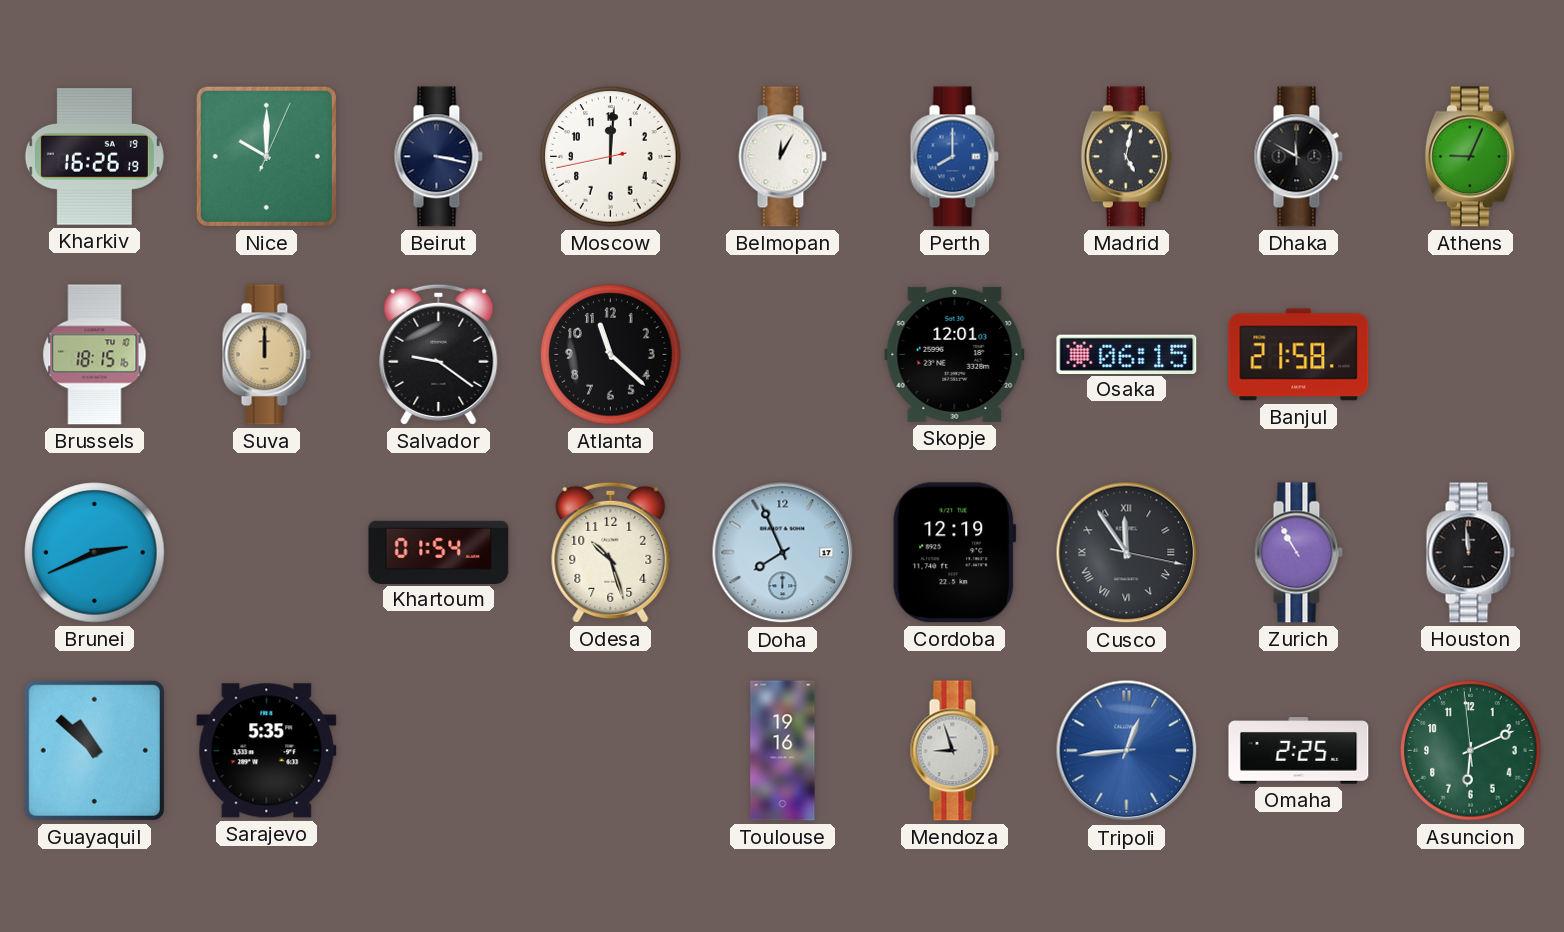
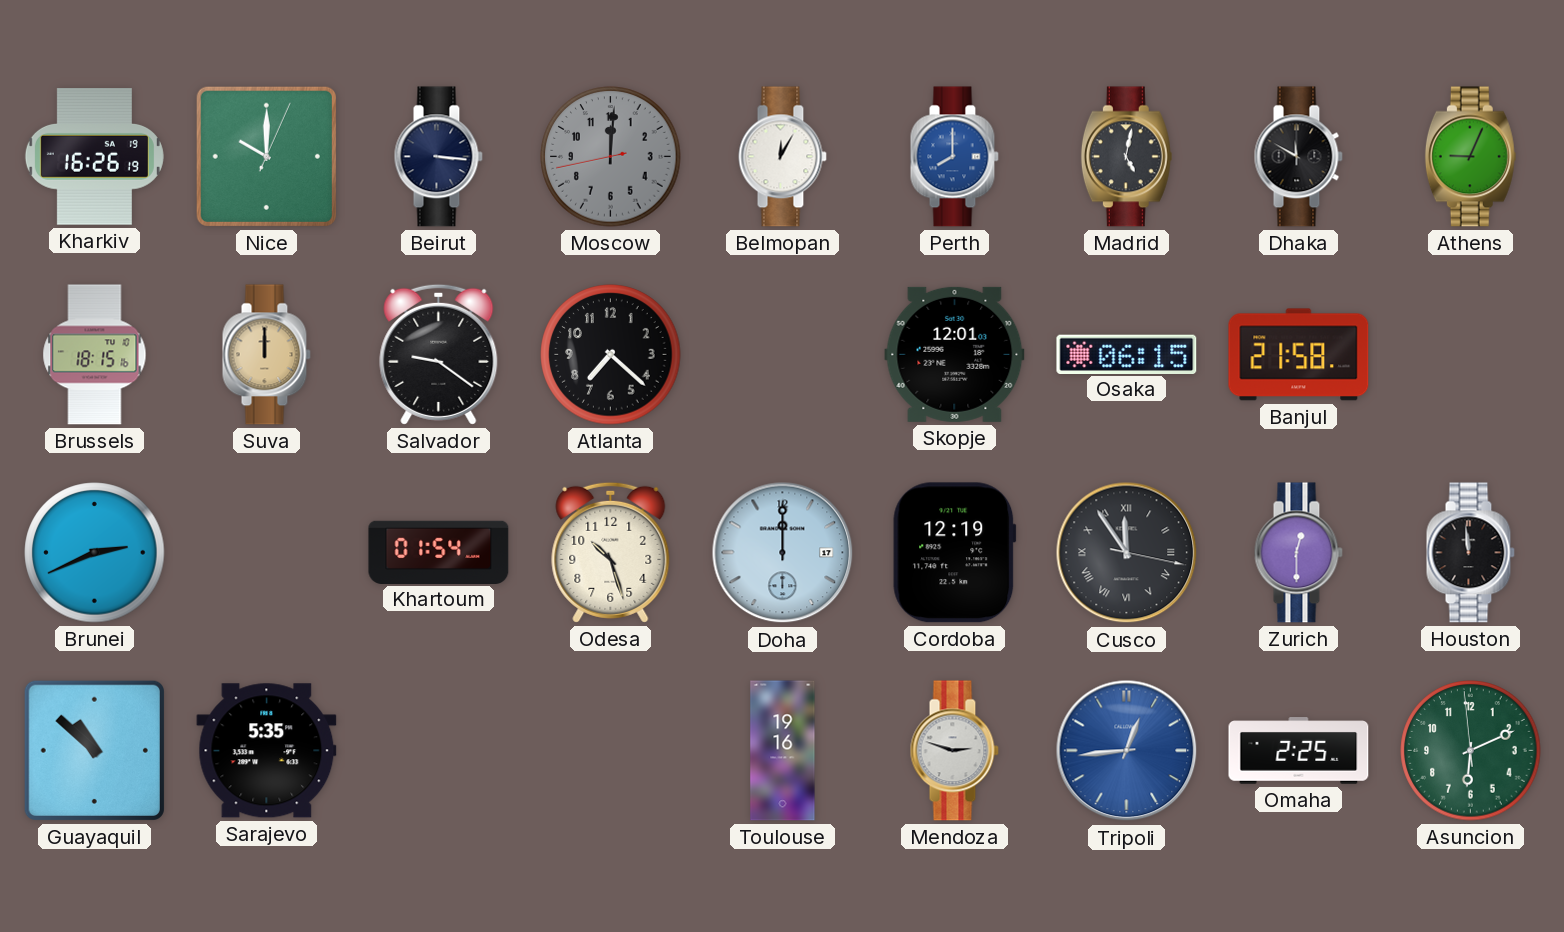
Beirut: 3:17 -> 3:16
Moscow dial: white -> grey
Atlanta: 11:22 -> 7:22
Doha: 7:56 -> 12:00
Zurich: 10:55 -> 12:30
Mendoza: 8:57 -> 2:48
